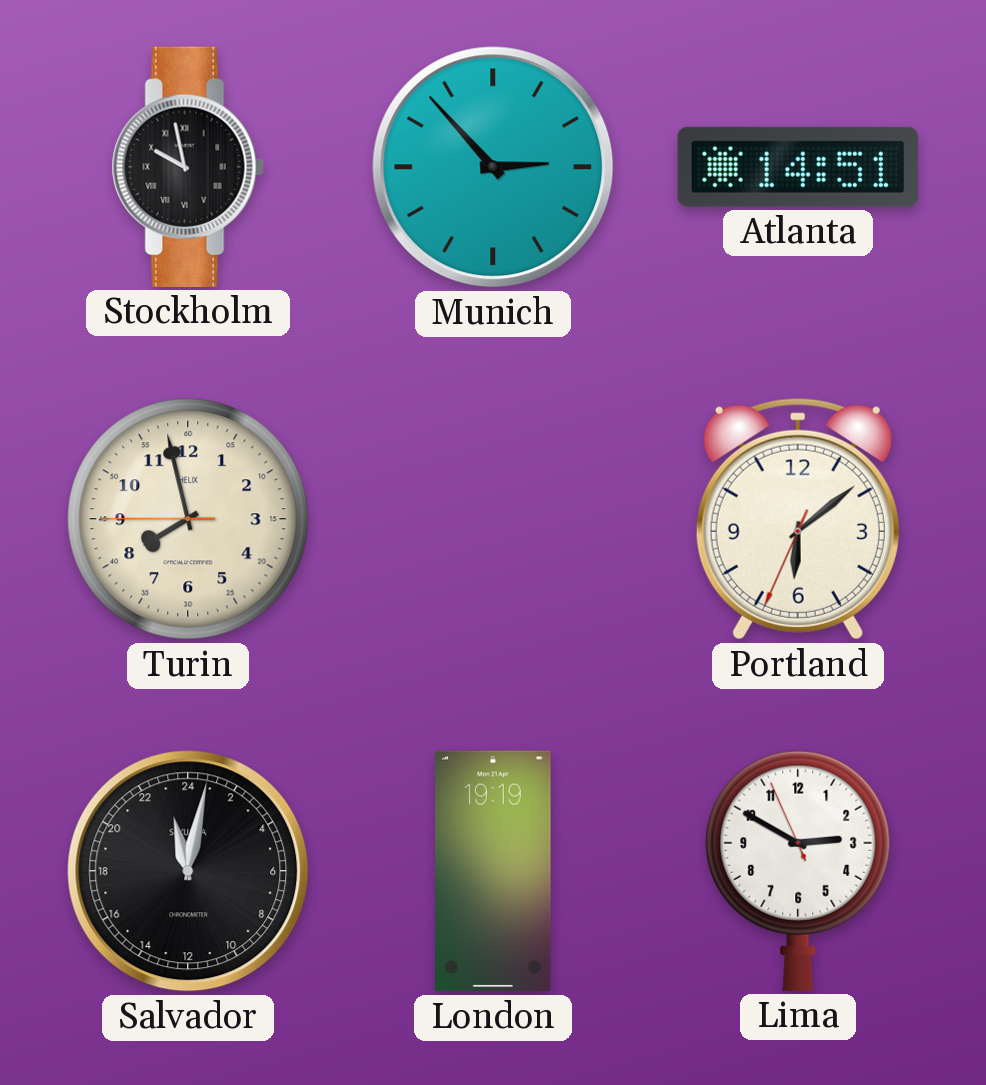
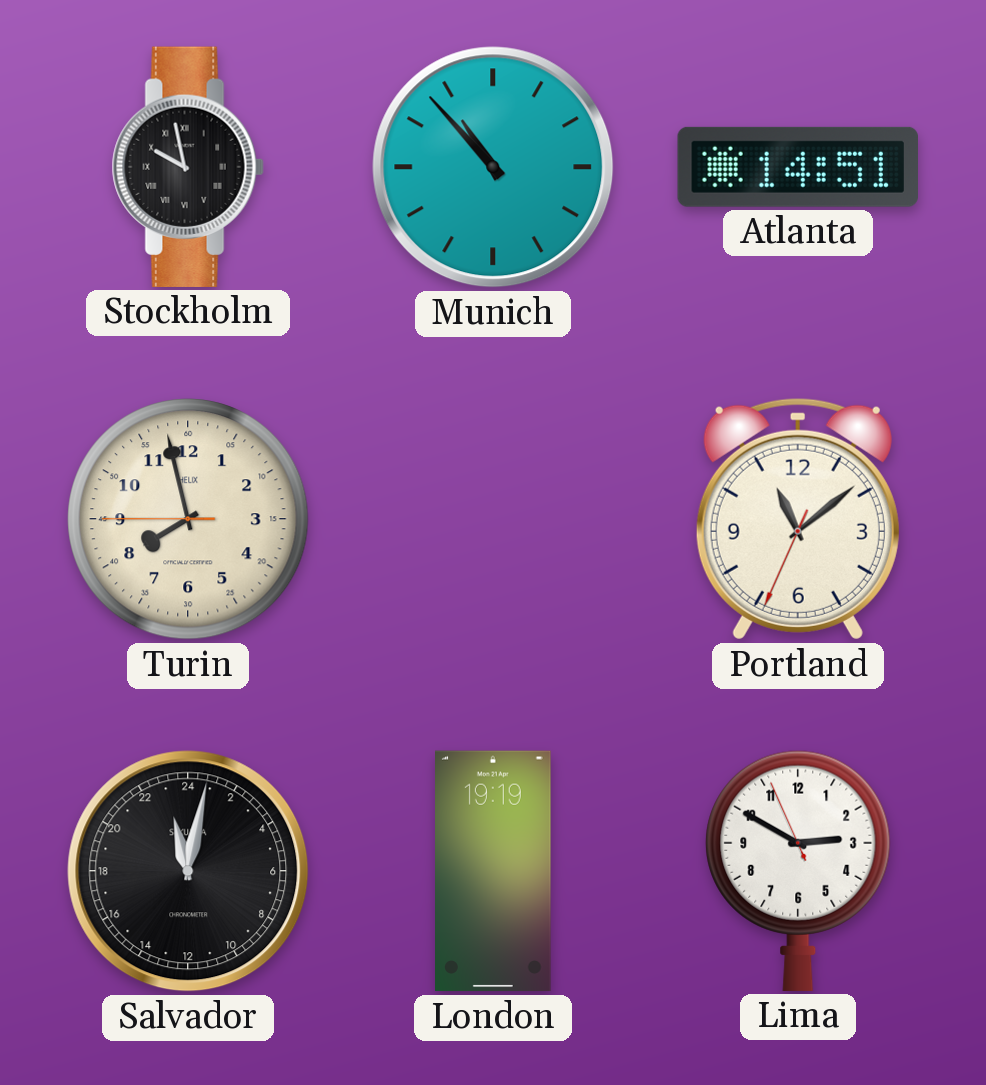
Munich: 2:53 -> 10:53
Portland: 6:08 -> 11:08
